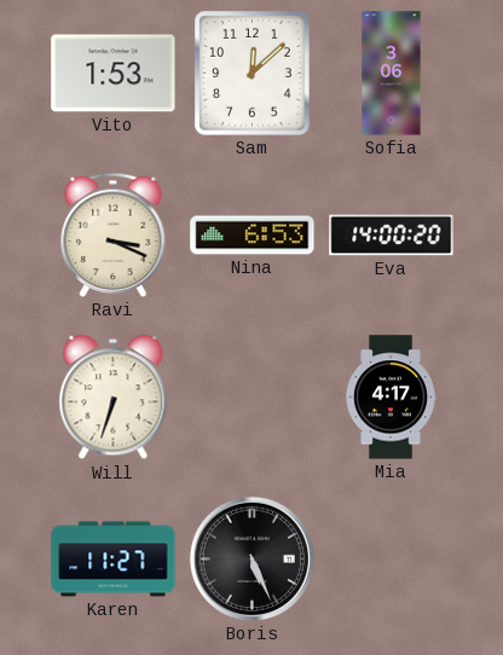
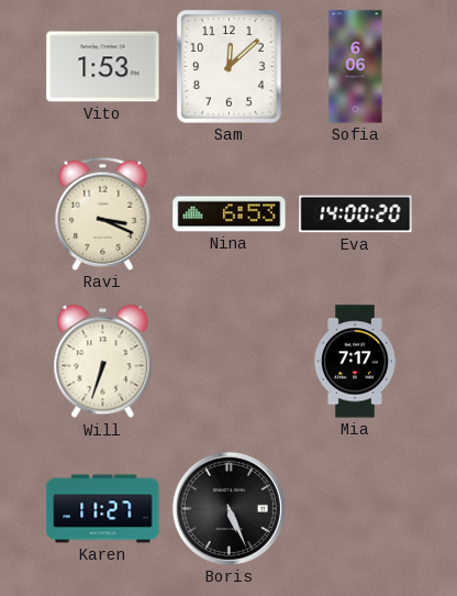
Sofia: 3:06 -> 6:06
Mia: 4:17 -> 7:17
